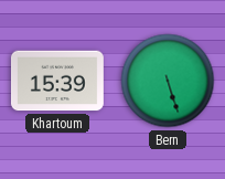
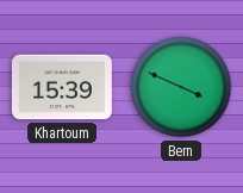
Bern: 5:27 -> 3:49
